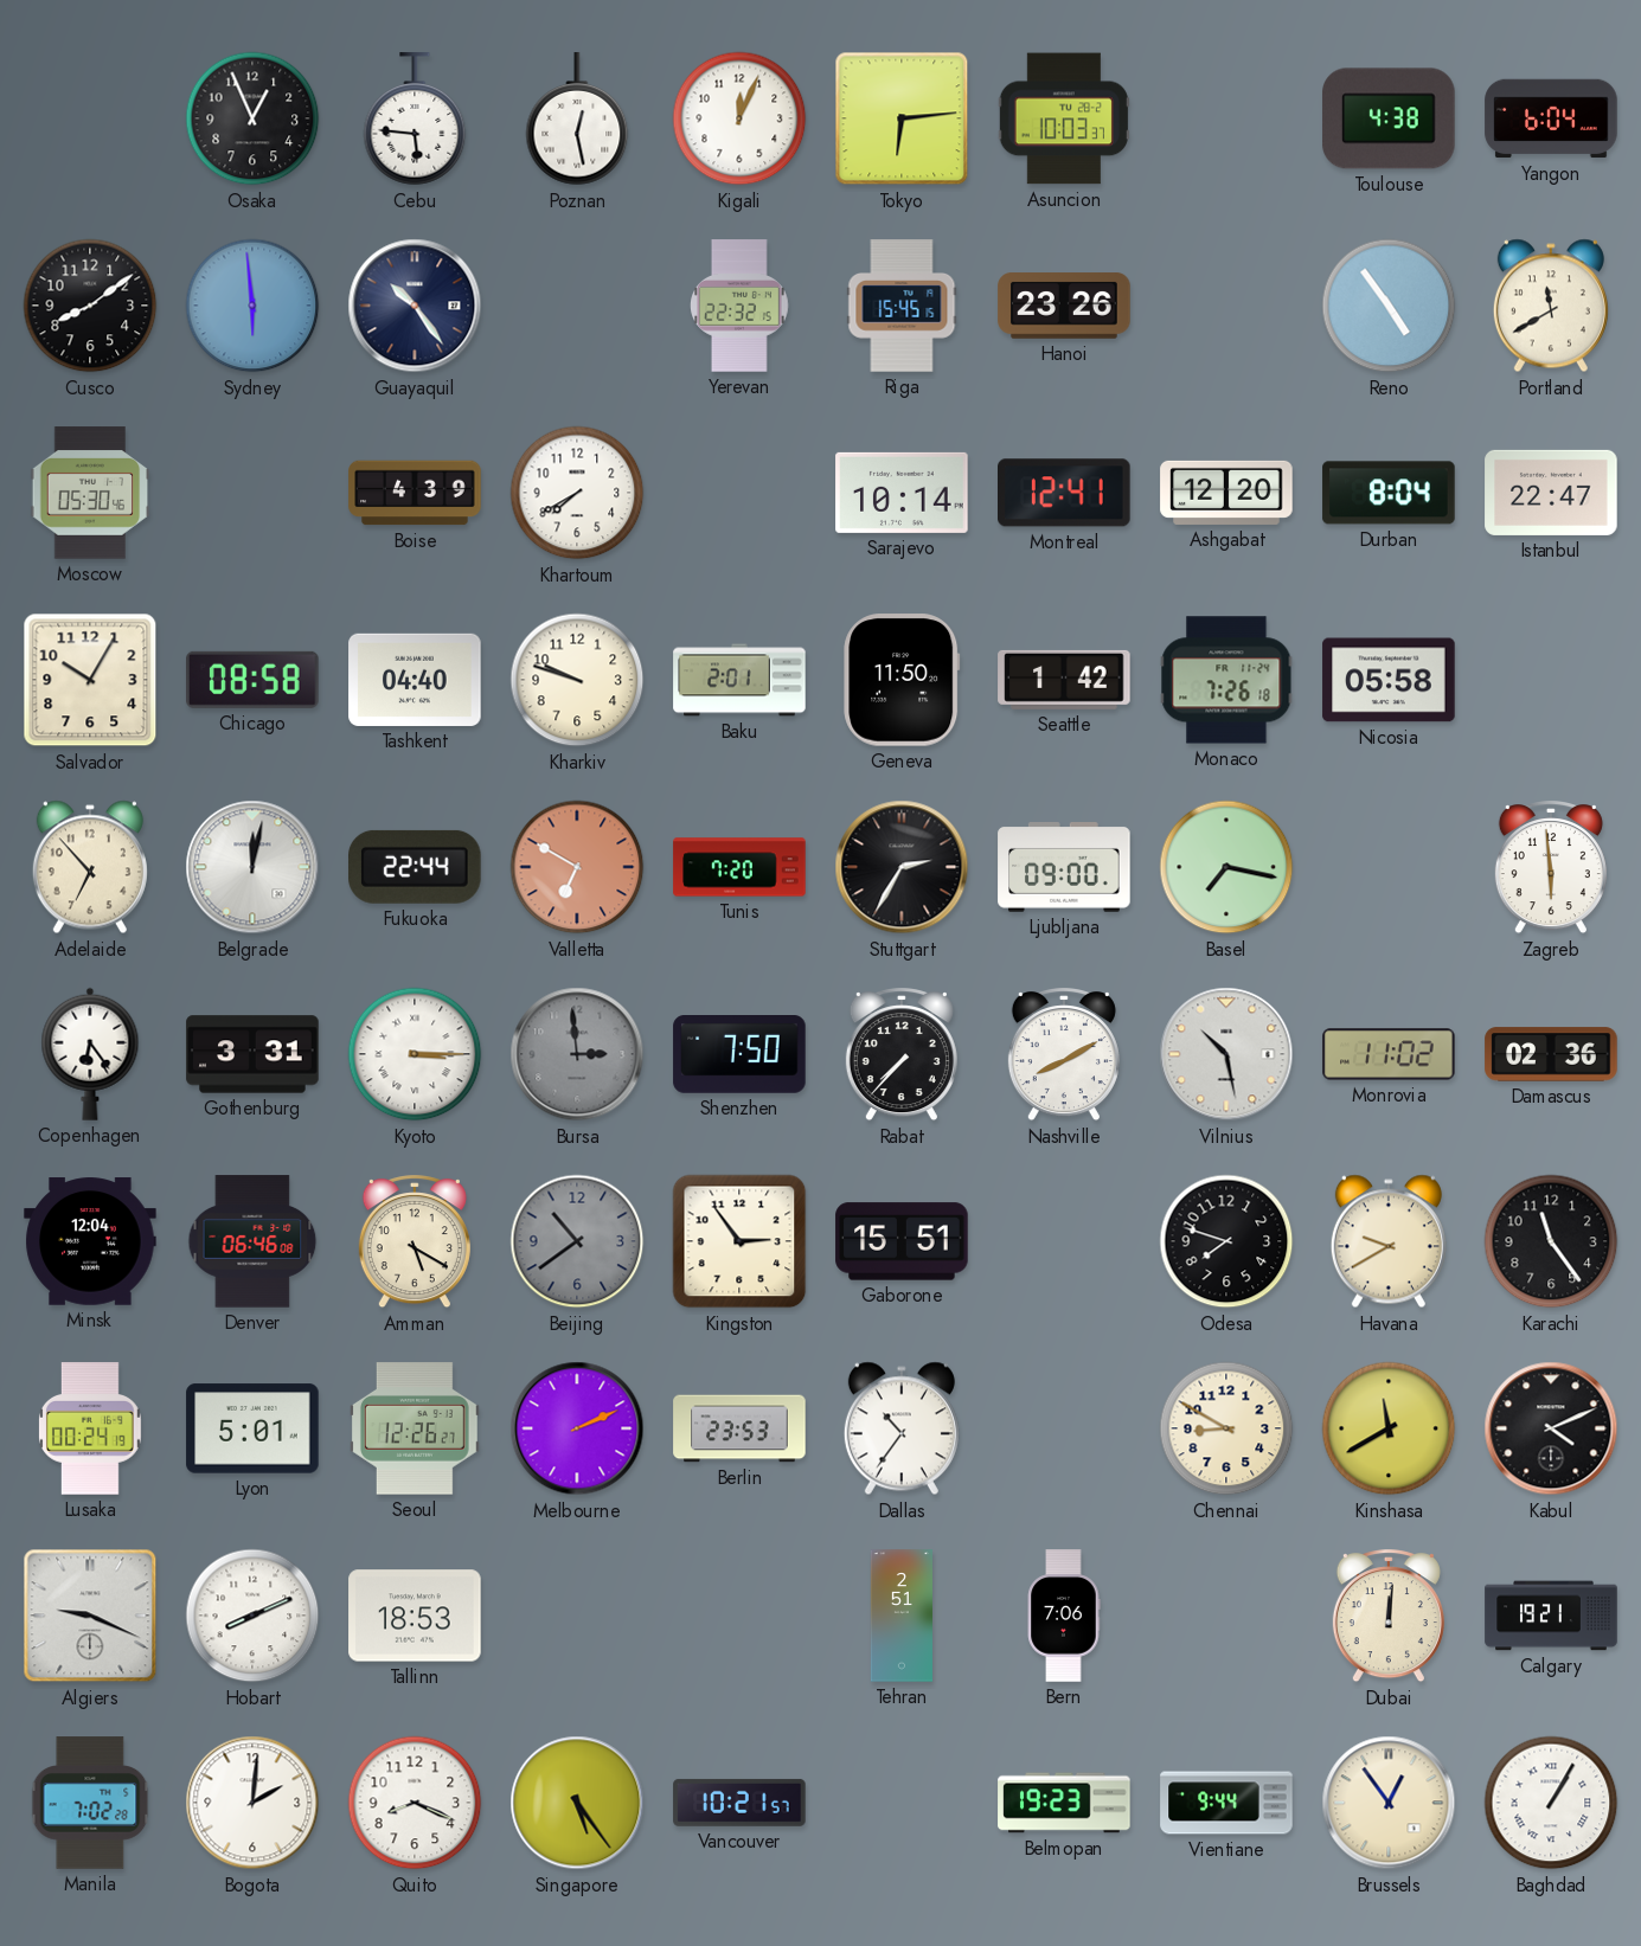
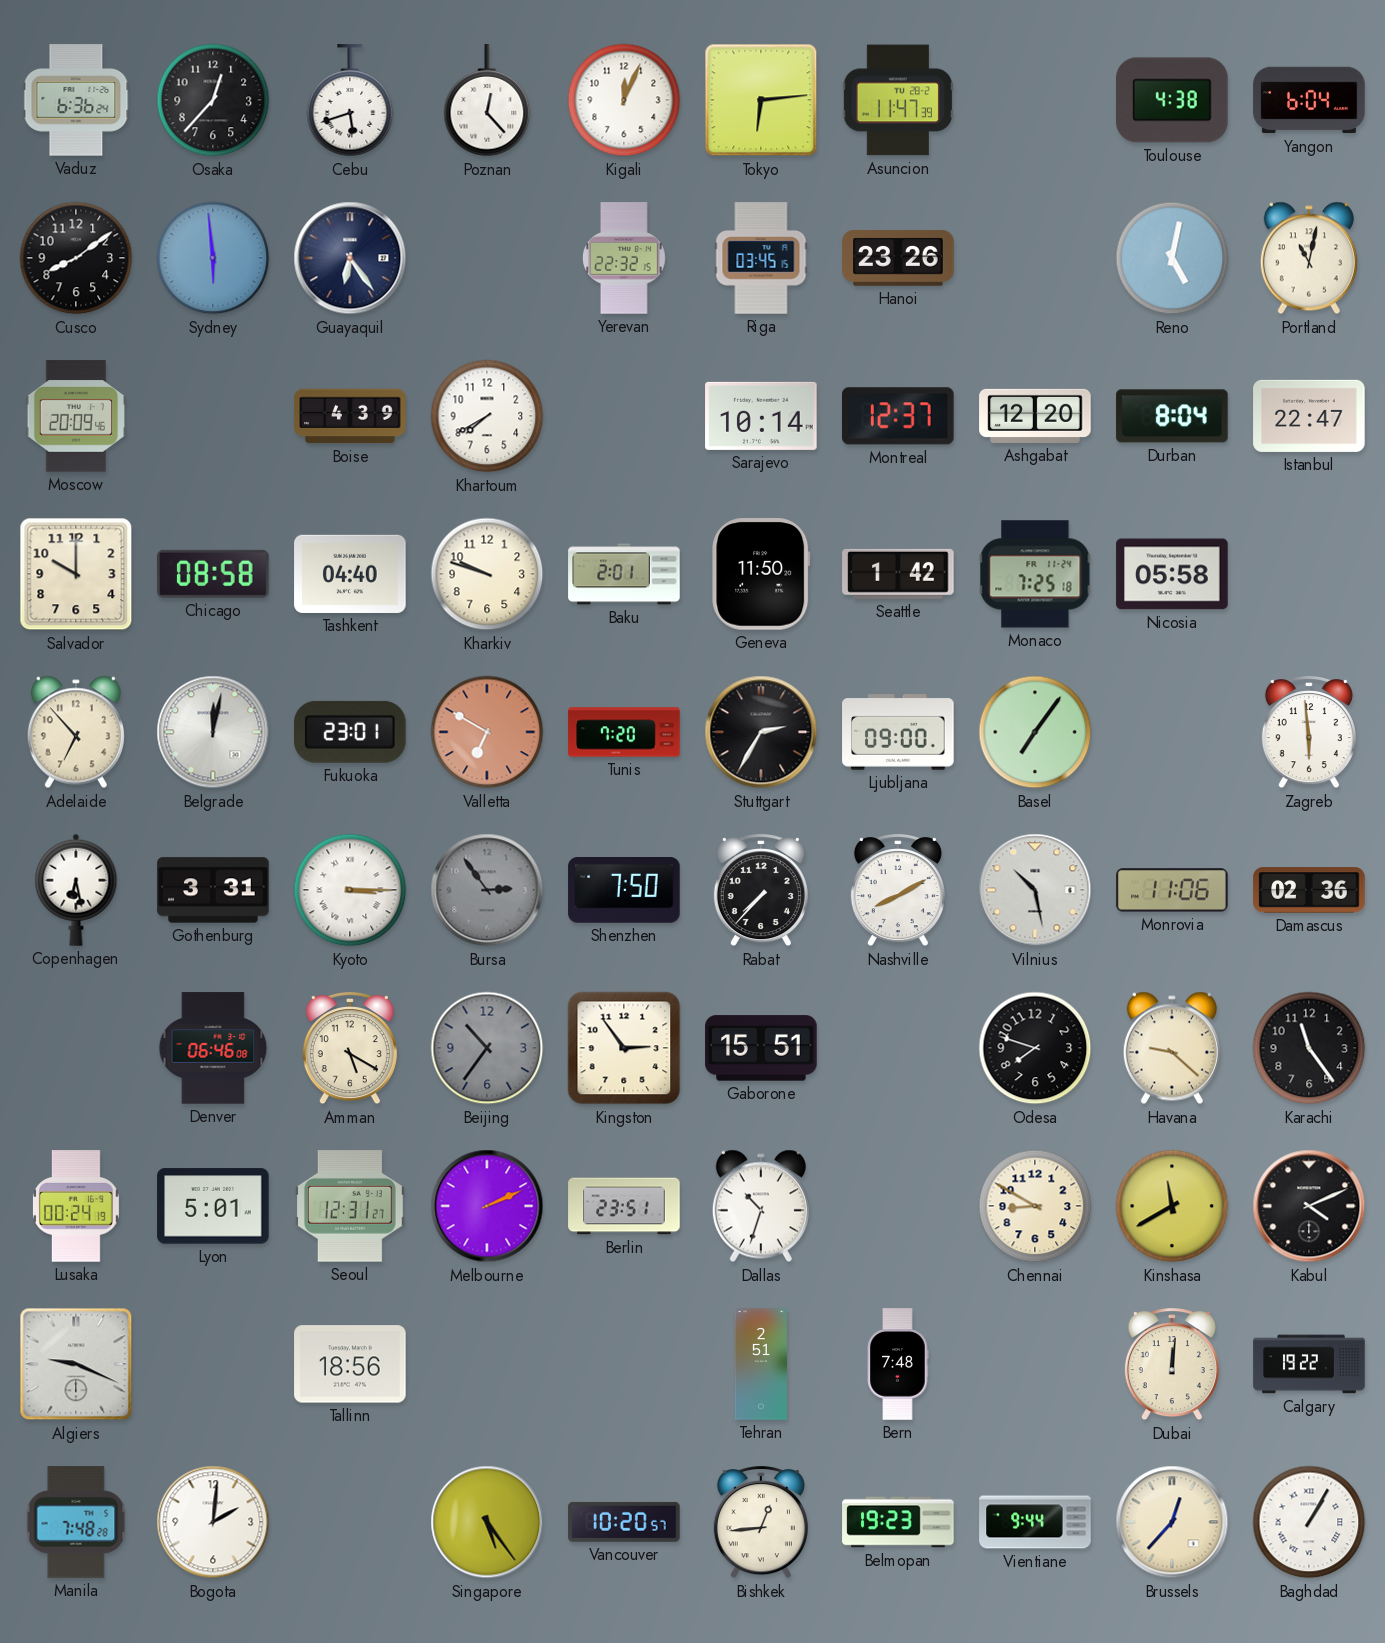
Vaduz: none -> 6:36
Osaka: 12:56 -> 12:37
Cebu: 5:46 -> 5:42
Poznan: 12:28 -> 12:23
Asuncion: 10:03 -> 11:47
Guayaquil: 10:24 -> 6:24
Riga: 15:45 -> 03:45
Reno: 4:54 -> 5:02
Portland: 11:40 -> 11:02
Moscow: 05:30 -> 20:09
Montreal: 12:41 -> 12:37
Salvador: 10:05 -> 10:00
Monaco: 7:26 -> 7:25
Fukuoka: 22:44 -> 23:01
Basel: 7:17 -> 7:06
Copenhagen: 6:24 -> 6:28
Bursa: 2:59 -> 2:54
Monrovia: 11:02 -> 11:06
Minsk: 12:04 -> none
Beijing: 10:39 -> 10:36
Havana: 9:40 -> 9:22
Seoul: 12:26 -> 12:31
Berlin: 23:53 -> 23:51
Dallas: 10:36 -> 10:33
Hobart: 8:11 -> none
Tallinn: 18:53 -> 18:56
Bern: 7:06 -> 7:48
Calgary: 19:21 -> 19:22
Manila: 7:02 -> 7:48
Quito: 8:19 -> none
Vancouver: 10:21 -> 10:20
Bishkek: none -> 12:44
Brussels: 12:54 -> 12:37
